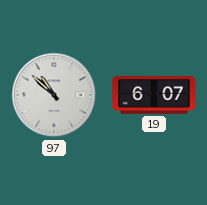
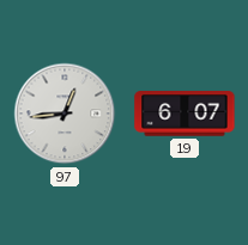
97: 10:52 -> 12:44
